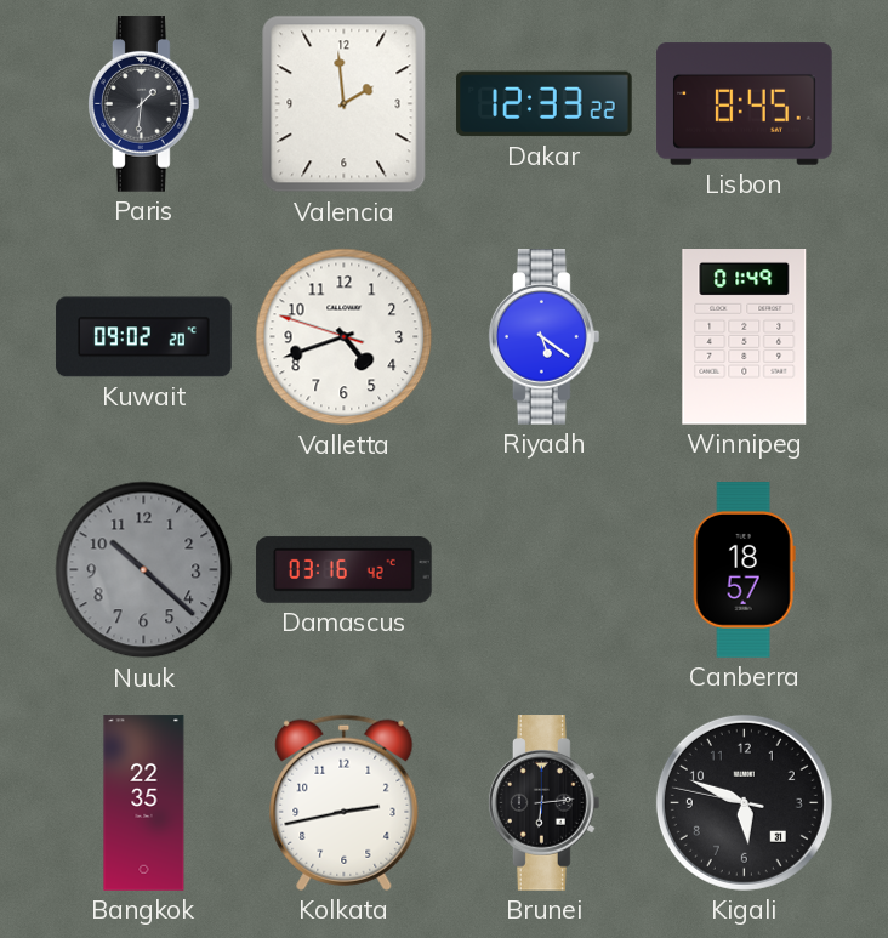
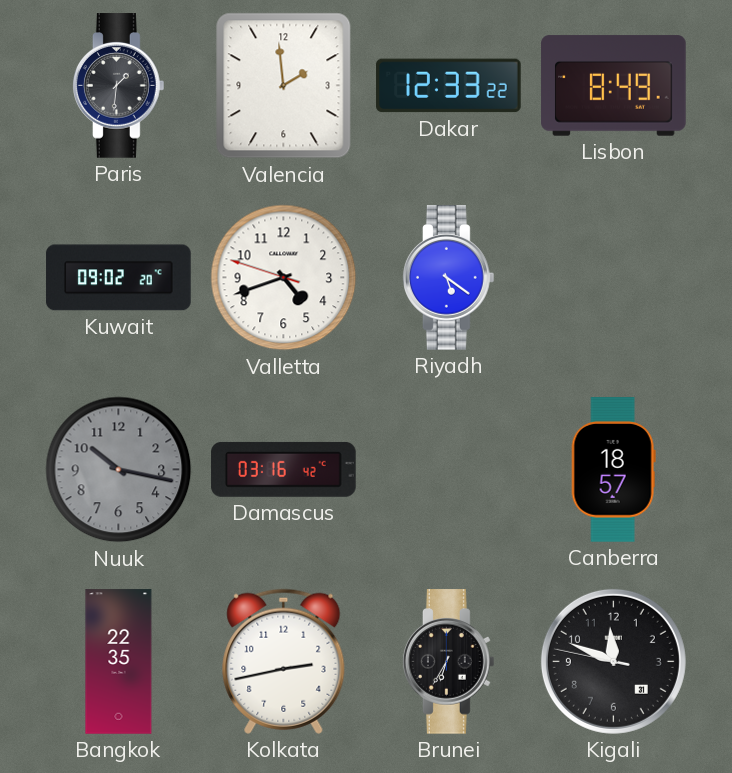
Lisbon: 8:45 -> 8:49
Winnipeg: 01:49 -> none
Nuuk: 10:22 -> 10:17
Brunei: 6:14 -> 6:35
Kigali: 5:48 -> 11:48
